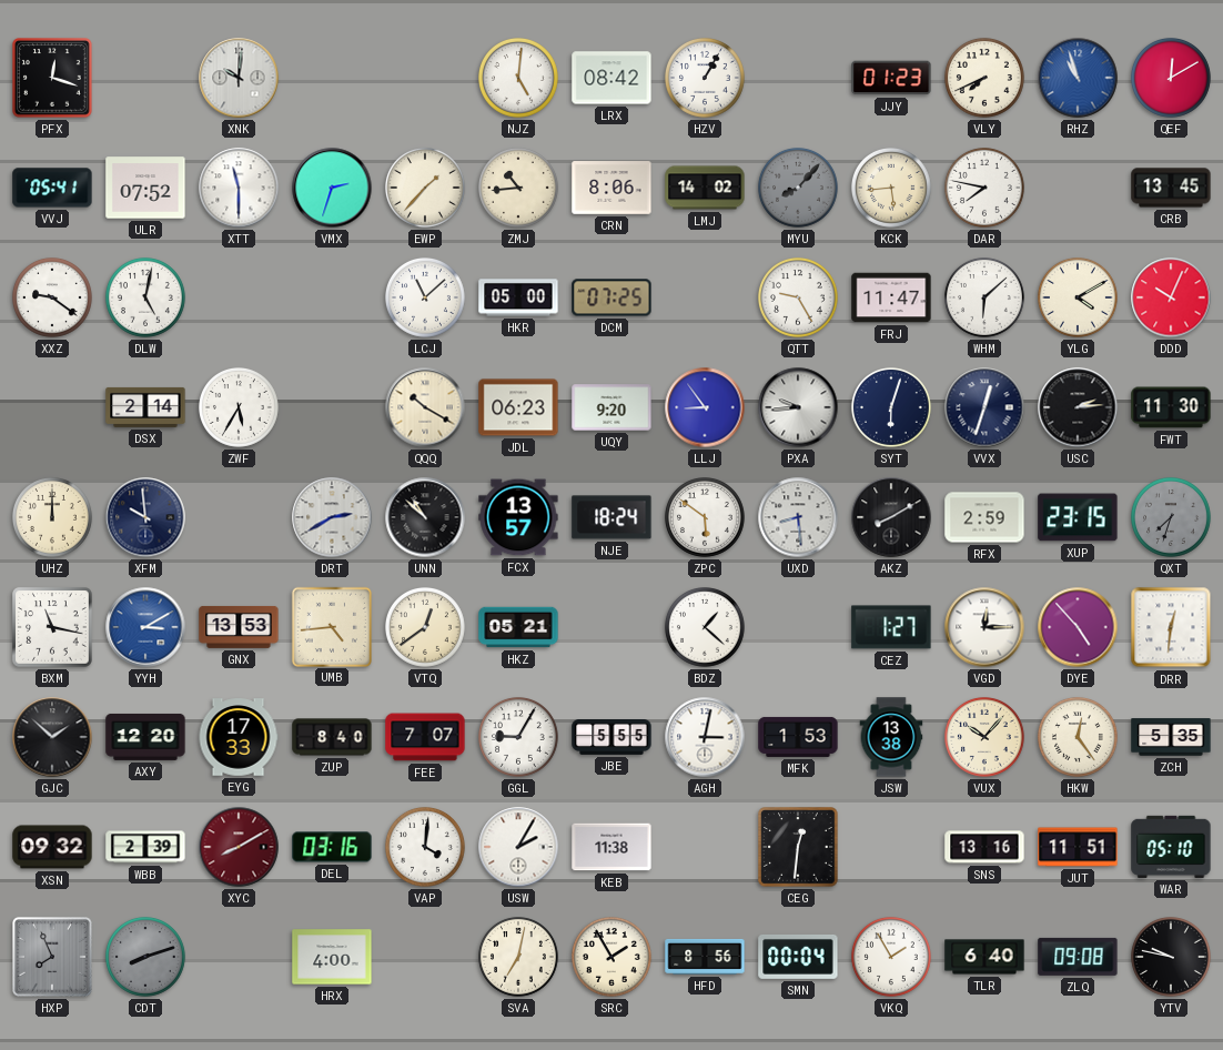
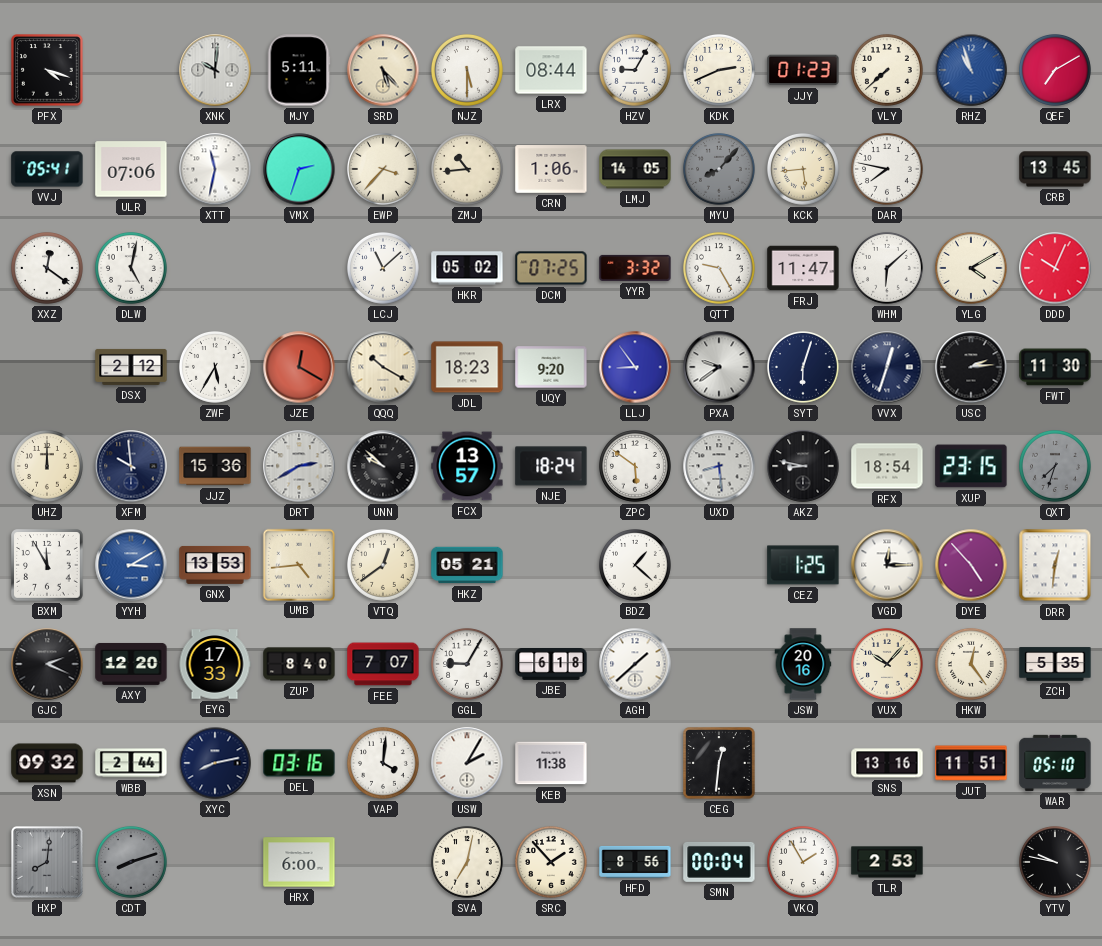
PFX: 12:18 -> 4:18
MJY: none -> 5:11
SRD: none -> 5:23
NJZ: 5:01 -> 5:30
LRX: 08:42 -> 08:44
HZV: 1:05 -> 9:05
KDK: none -> 2:41
VLY: 7:41 -> 7:38
QEF: 12:10 -> 7:10
ULR: 07:52 -> 07:06
XTT: 11:30 -> 11:32
EWP: 1:37 -> 3:37
CRN: 8:06 -> 1:06
LMJ: 14:02 -> 14:05
XXZ: 9:21 -> 12:21
HKR: 05:00 -> 05:02
YYR: none -> 3:32
DSX: 2:14 -> 2:12
JZE: none -> 12:20
JDL: 06:23 -> 18:23
PXA: 9:44 -> 9:39
JJZ: none -> 15:36
UNN: 10:52 -> 9:52
AKZ: 8:10 -> 8:47
RFX: 2:59 -> 18:54
BXM: 11:17 -> 11:55
CEZ: 1:27 -> 1:25
GJC: 1:52 -> 2:19
JBE: 5:55 -> 6:18
AGH: 3:02 -> 1:38
MFK: 1:53 -> none
JSW: 13:38 -> 20:16
WBB: 2:39 -> 2:44
XYC: 8:10 -> 8:13
XYC dial: burgundy -> navy
HXP: 7:56 -> 8:01
HRX: 4:00 -> 6:00
SRC: 1:55 -> 1:53
TLR: 6:40 -> 2:53
ZLQ: 09:08 -> none
